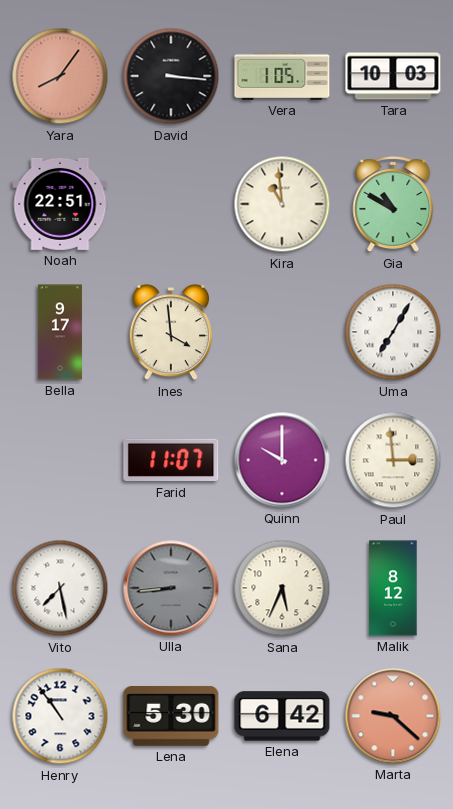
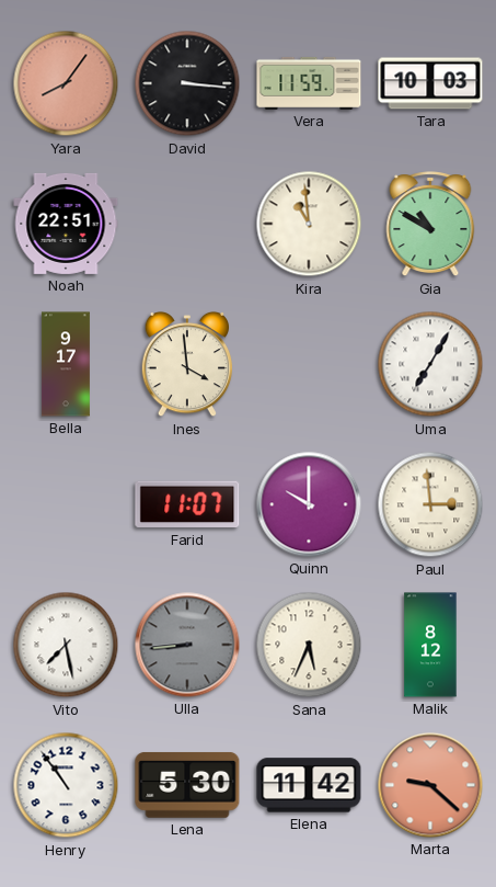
Vera: 1:05 -> 11:59
Elena: 6:42 -> 11:42
